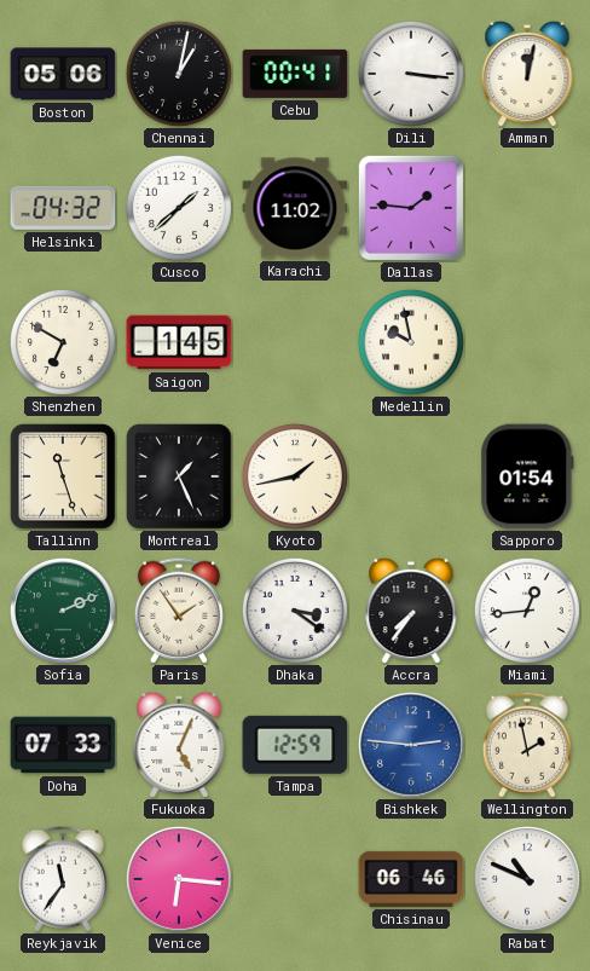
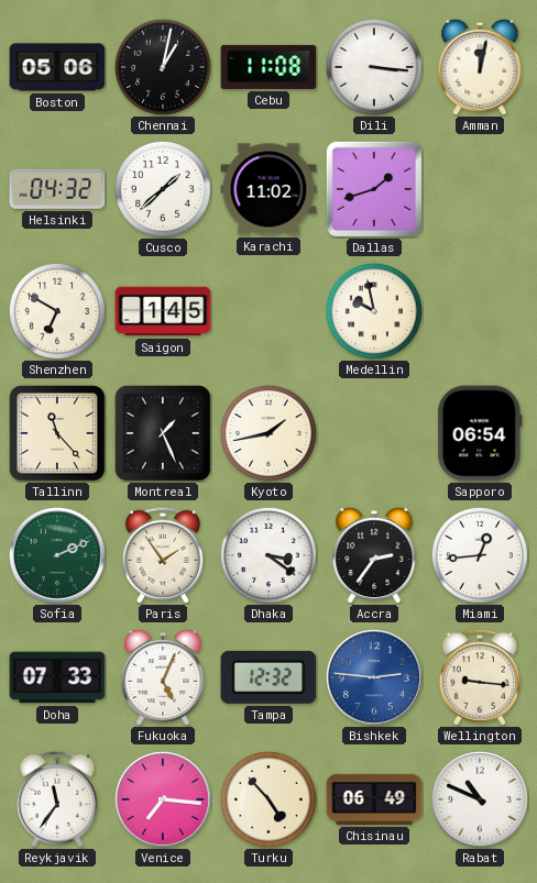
Cebu: 00:41 -> 11:08
Dallas: 1:46 -> 1:42
Tallinn: 11:27 -> 11:23
Sapporo: 01:54 -> 06:54
Accra: 7:36 -> 2:36
Tampa: 12:59 -> 12:32
Wellington: 1:58 -> 9:16
Venice: 6:16 -> 7:16
Turku: none -> 4:53
Chisinau: 06:46 -> 06:49
